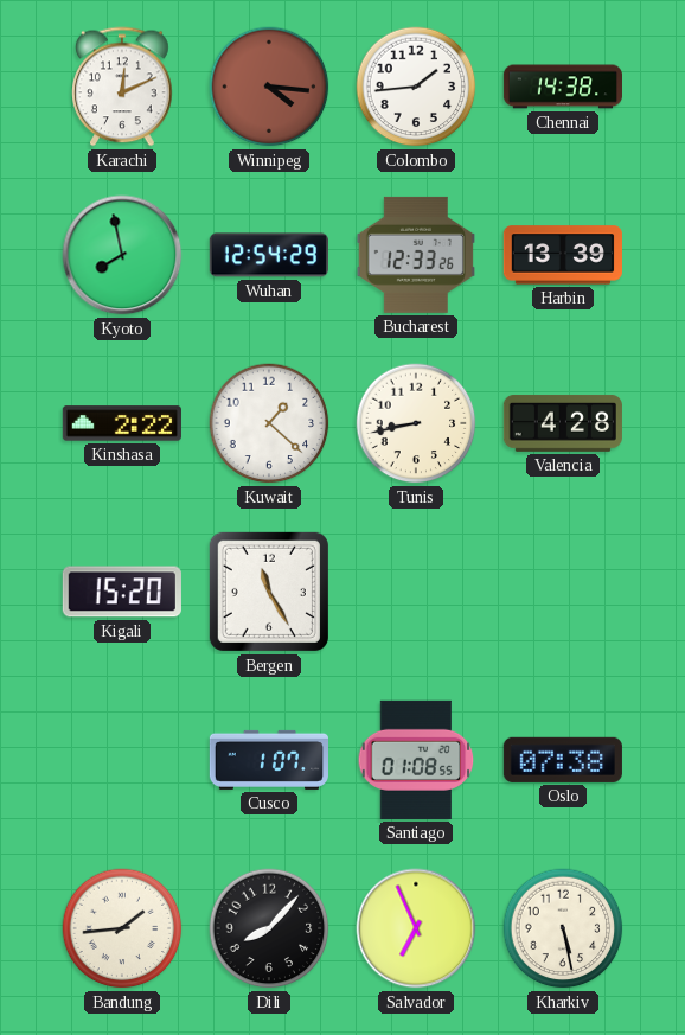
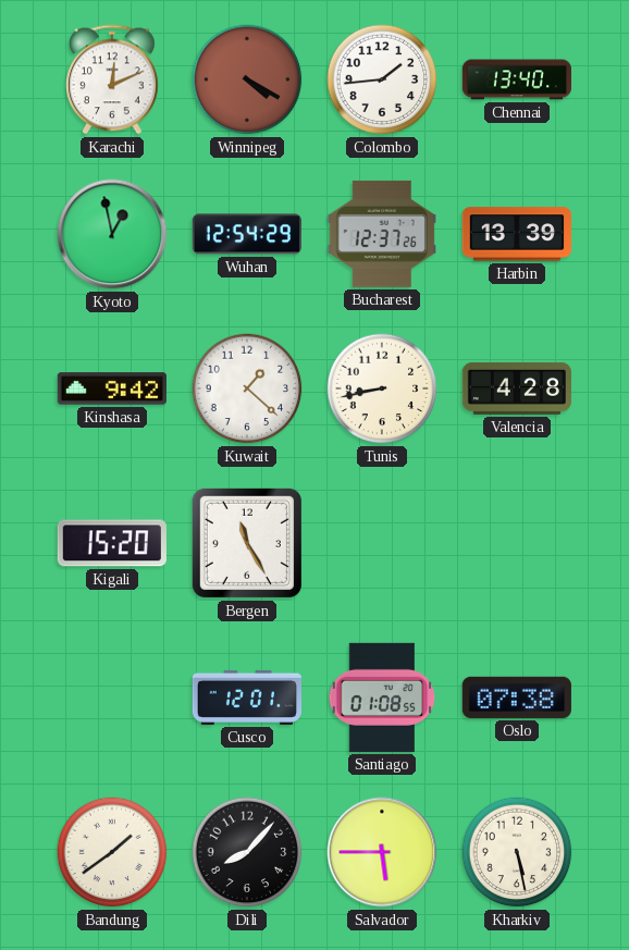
Winnipeg: 4:16 -> 4:20
Chennai: 14:38 -> 13:40
Kyoto: 7:58 -> 12:58
Bucharest: 12:33 -> 12:37
Kinshasa: 2:22 -> 9:42
Cusco: 1:07 -> 12:01
Bandung: 1:44 -> 1:39
Salvador: 6:56 -> 5:45
